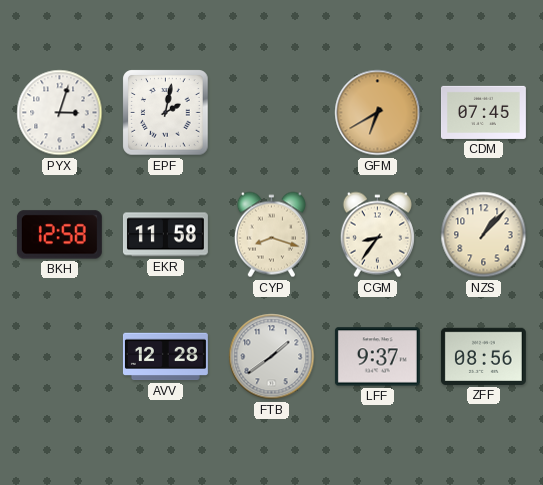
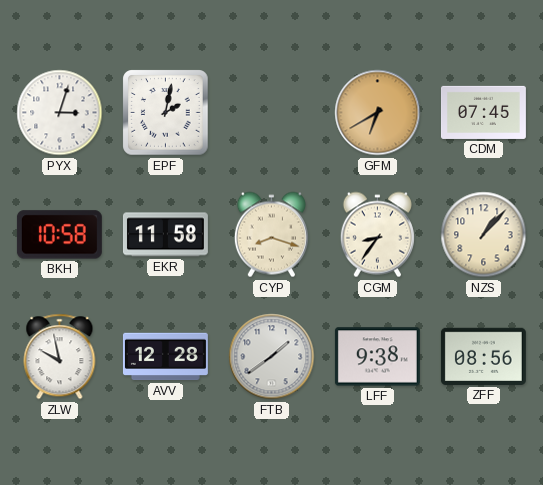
BKH: 12:58 -> 10:58
ZLW: none -> 9:58
LFF: 9:37 -> 9:38
